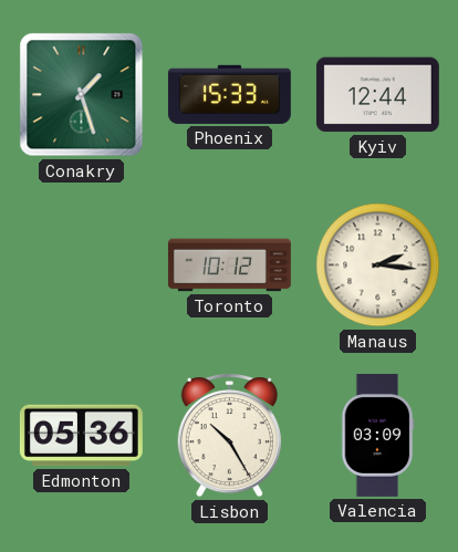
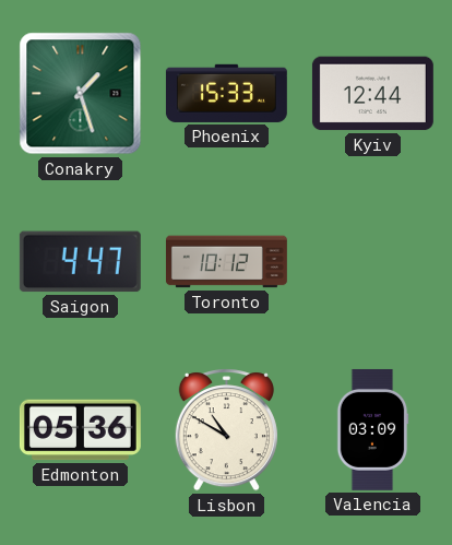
Saigon: none -> 4:47
Manaus: 2:16 -> none
Lisbon: 10:25 -> 10:50
